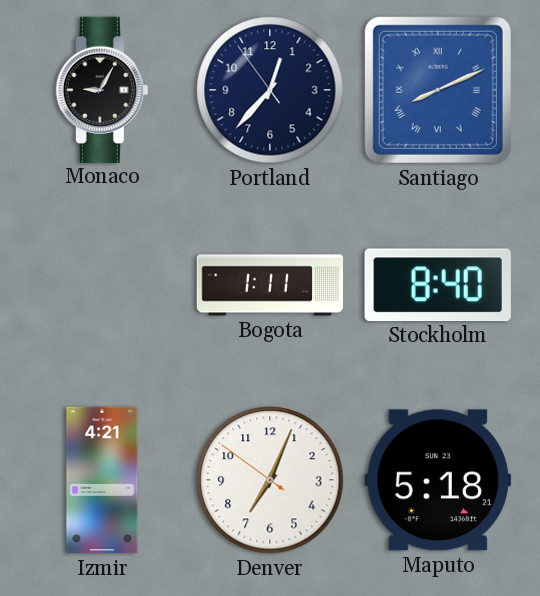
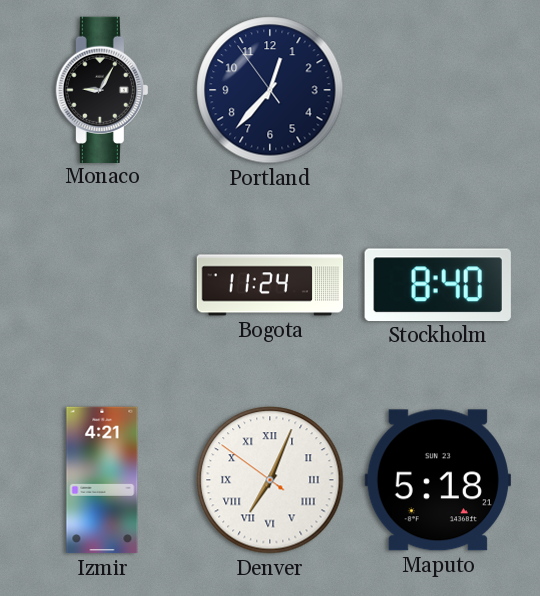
Santiago: 8:11 -> none
Bogota: 1:11 -> 11:24
Denver numerals: Arabic -> Roman
